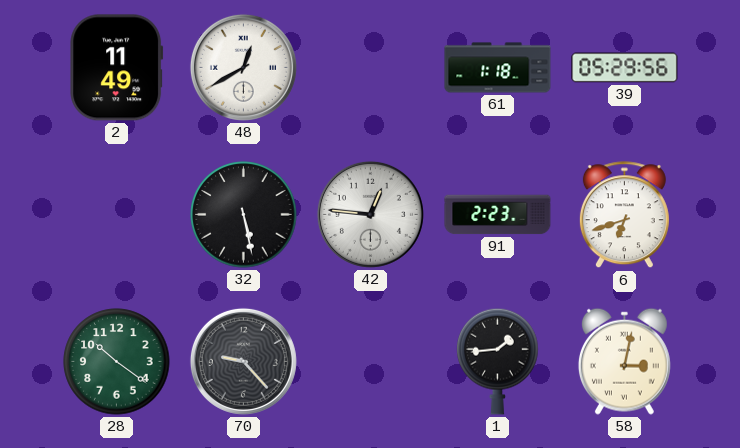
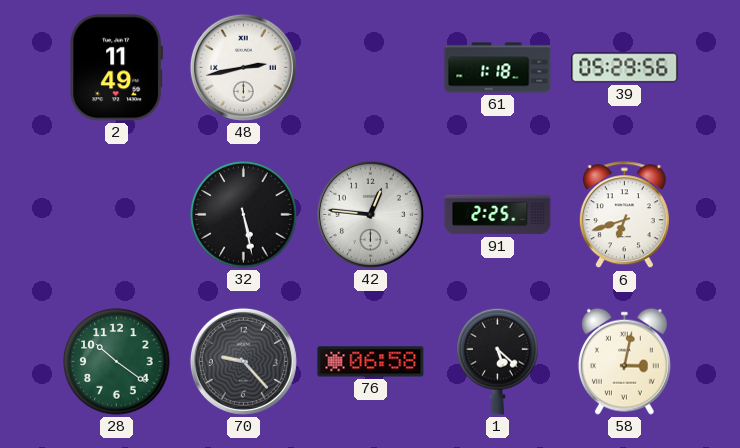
48: 12:40 -> 2:43
91: 2:23 -> 2:25
76: none -> 06:58
1: 1:44 -> 5:22
